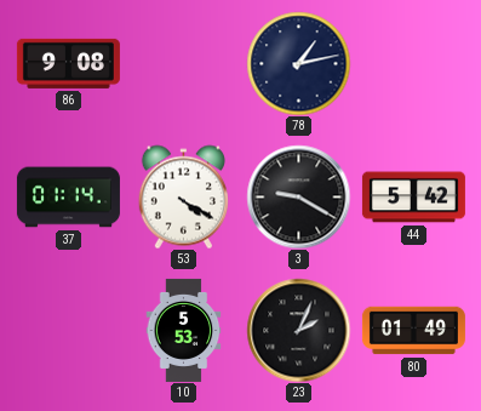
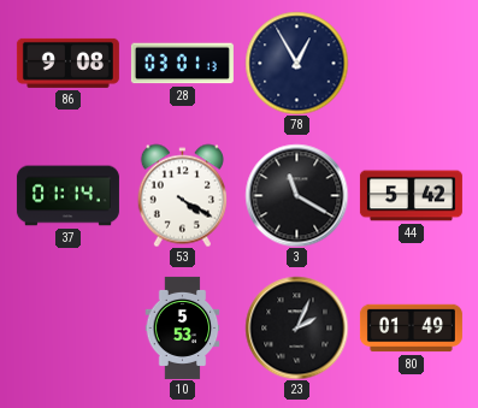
28: none -> 03:01
78: 1:13 -> 12:55
3: 9:20 -> 11:20
